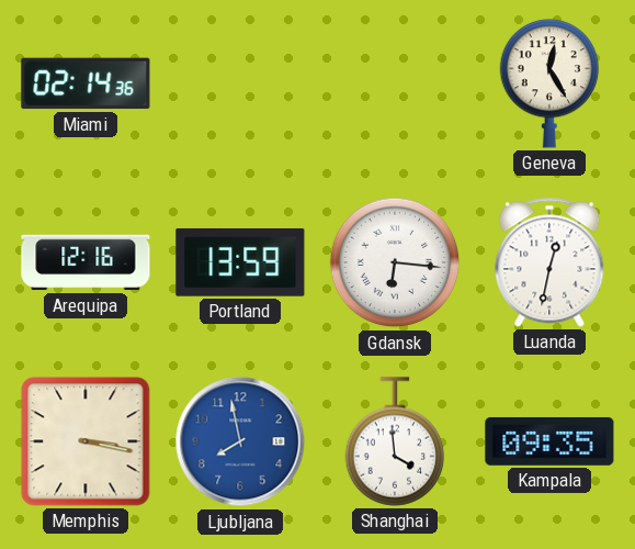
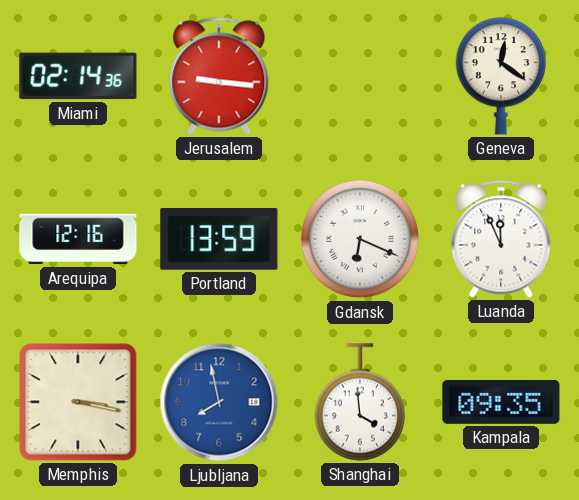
Jerusalem: none -> 9:16
Geneva: 12:25 -> 12:21
Gdansk: 6:16 -> 6:19
Luanda: 12:32 -> 11:56
